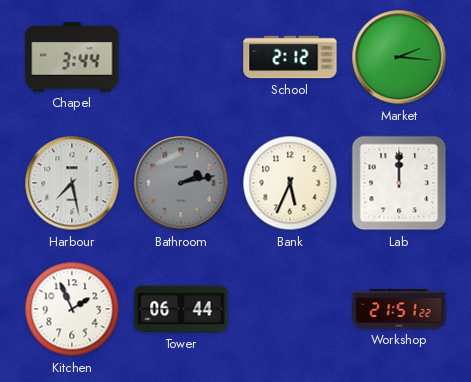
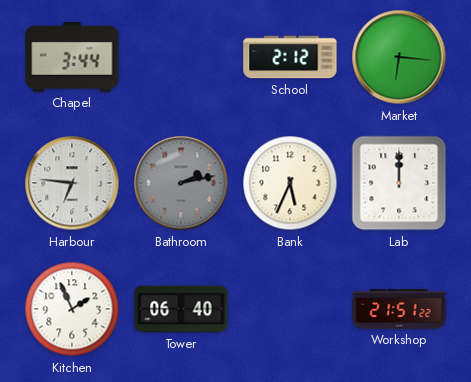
Market: 2:16 -> 6:16
Harbour: 7:28 -> 6:46
Tower: 06:44 -> 06:40
